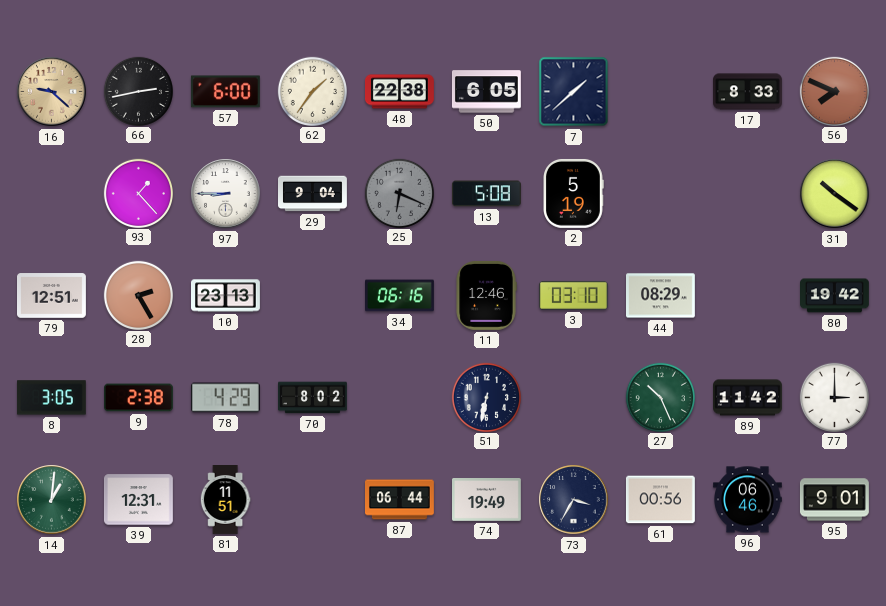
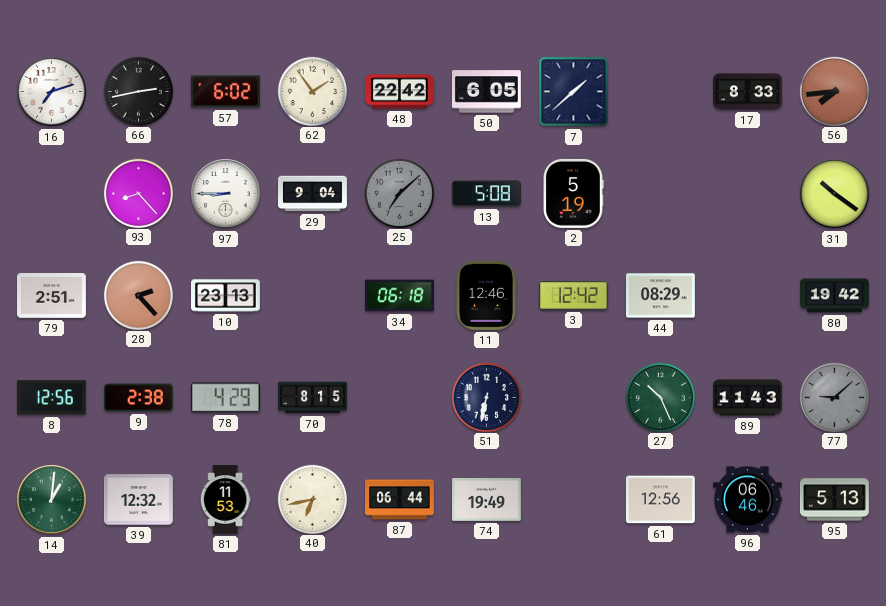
16: 9:22 -> 7:12
16 dial: champagne -> white
57: 6:00 -> 6:02
62: 1:36 -> 1:54
48: 22:38 -> 22:42
56: 7:49 -> 7:44
93: 1:23 -> 8:23
25: 6:19 -> 7:08
79: 12:51 -> 2:51
28: 2:25 -> 2:23
34: 06:16 -> 06:18
3: 03:10 -> 12:42
8: 3:05 -> 12:56
70: 8:02 -> 8:15
89: 11:42 -> 11:43
77: 3:00 -> 9:08
77 dial: white -> grey
39: 12:31 -> 12:32
81: 11:51 -> 11:53
40: none -> 6:43
73: 3:35 -> none
61: 00:56 -> 12:56
95: 9:01 -> 5:13
